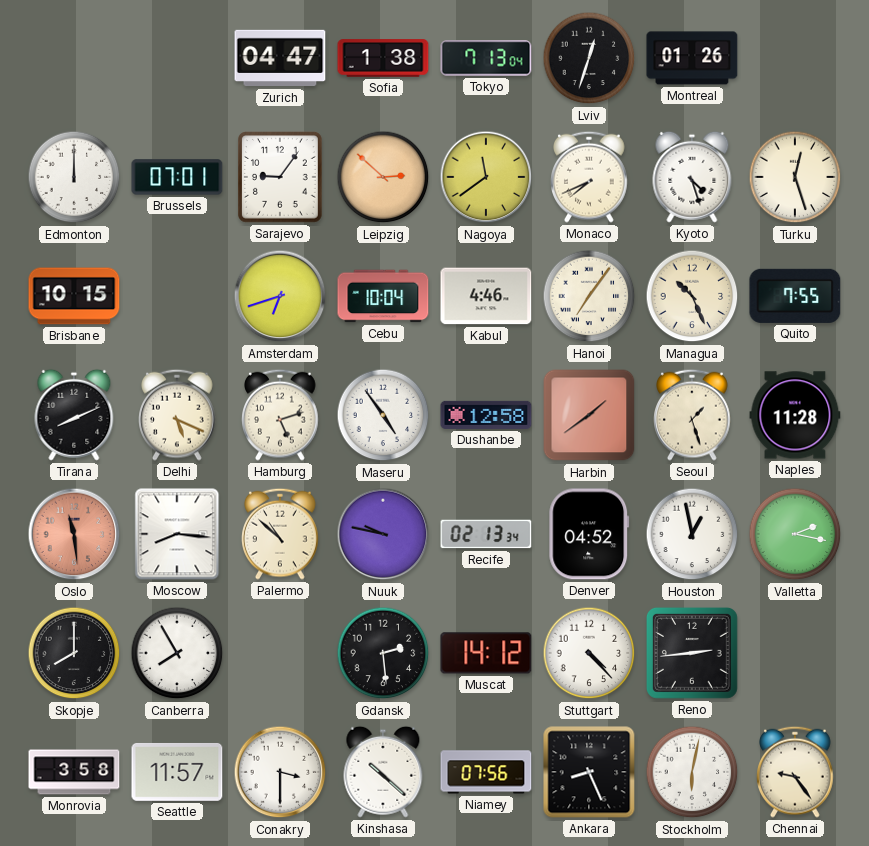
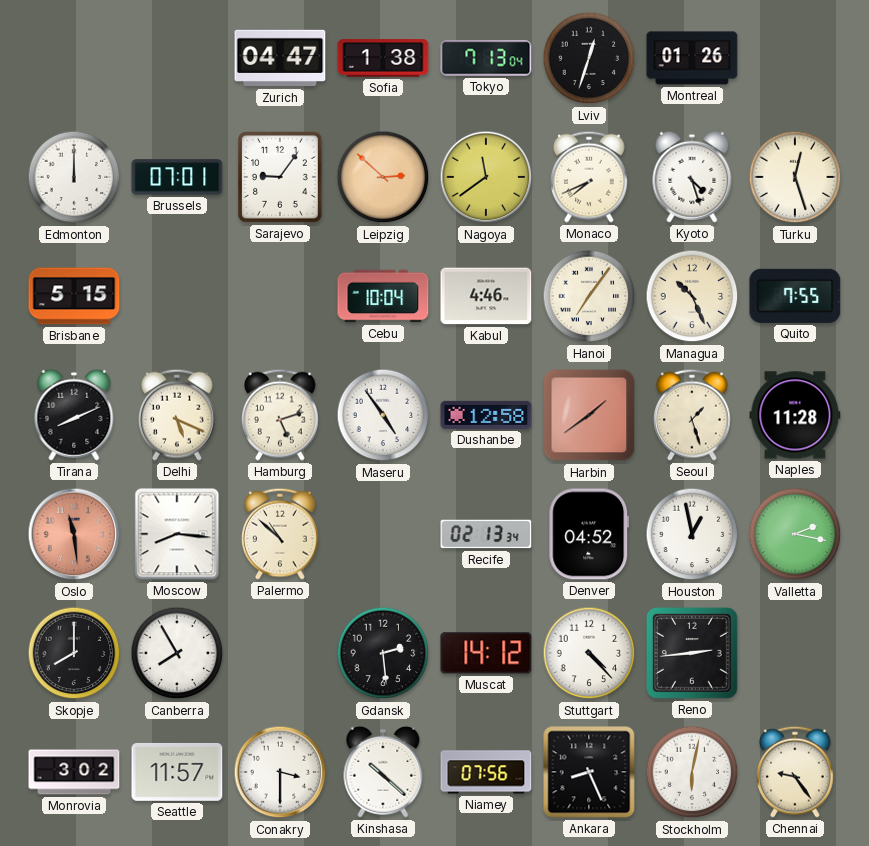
Brisbane: 10:15 -> 5:15
Amsterdam: 6:42 -> none
Nuuk: 9:47 -> none
Monrovia: 3:58 -> 3:02
